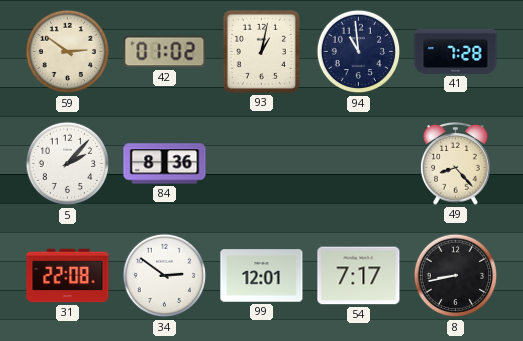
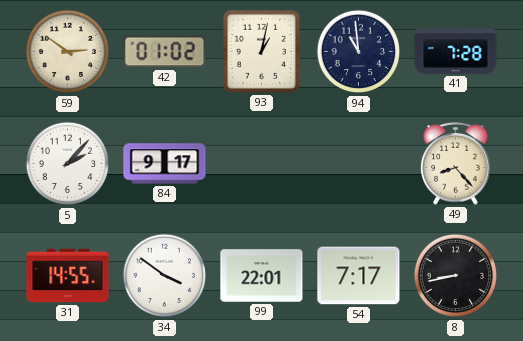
84: 8:36 -> 9:17
31: 22:08 -> 14:55
34: 2:51 -> 3:51
99: 12:01 -> 22:01
